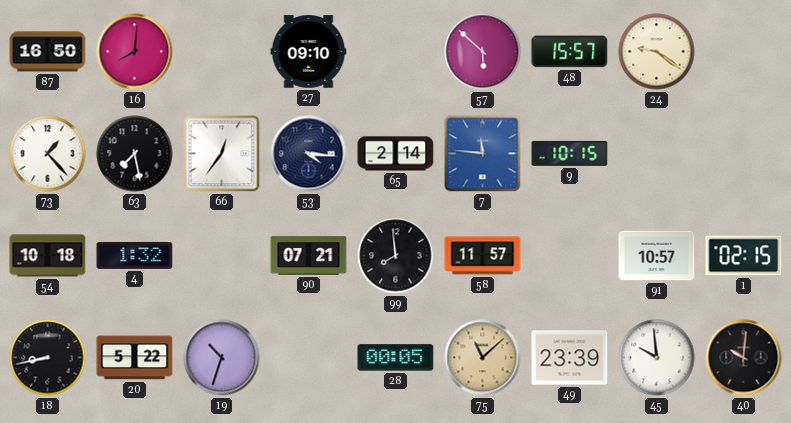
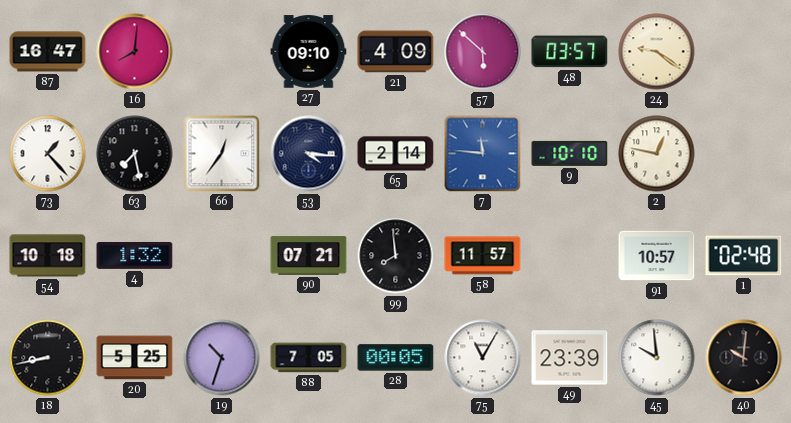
87: 16:50 -> 16:47
21: none -> 4:09
48: 15:57 -> 03:57
9: 10:15 -> 10:10
2: none -> 12:47
1: 02:15 -> 02:48
20: 5:22 -> 5:25
88: none -> 7:05
75: 11:08 -> 11:05
75 dial: champagne -> white
